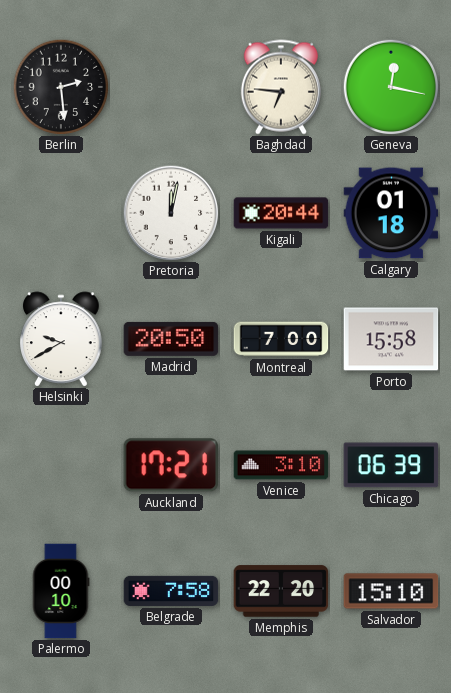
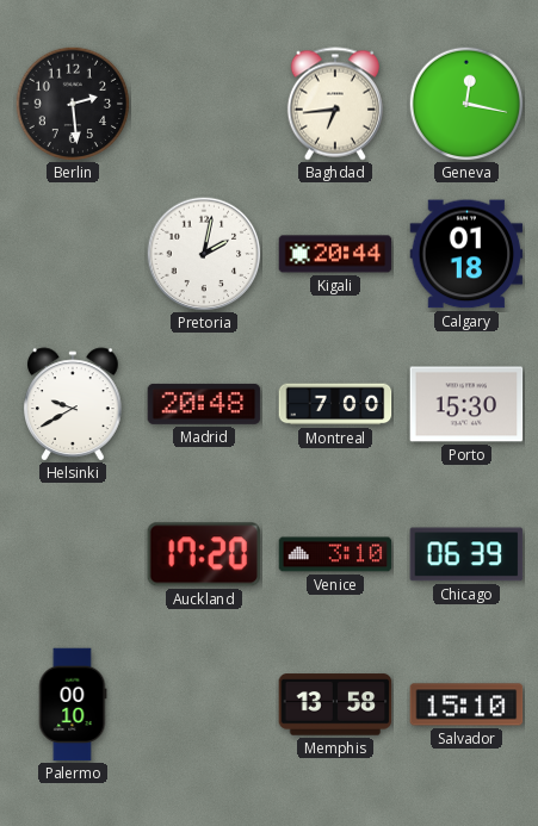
Baghdad: 6:46 -> 6:44
Pretoria: 12:02 -> 2:02
Madrid: 20:50 -> 20:48
Porto: 15:58 -> 15:30
Auckland: 17:21 -> 17:20
Belgrade: 7:58 -> none
Memphis: 22:20 -> 13:58
